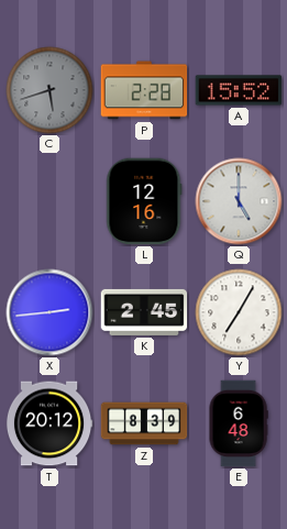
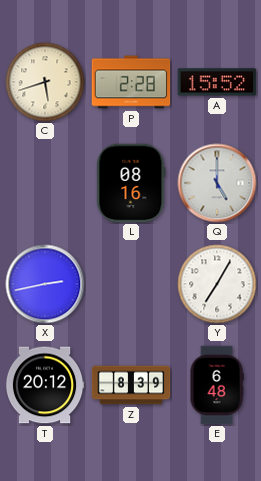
C dial: grey -> cream
L: 12:16 -> 08:16
X: 2:44 -> 2:43
K: 2:45 -> none
